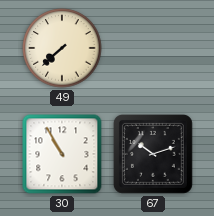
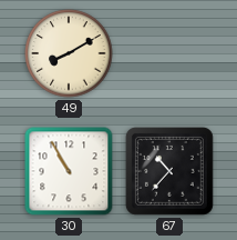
49: 7:38 -> 8:10
67: 10:12 -> 10:37
